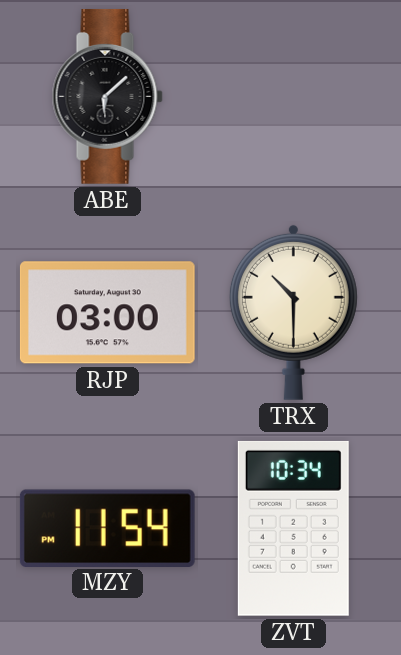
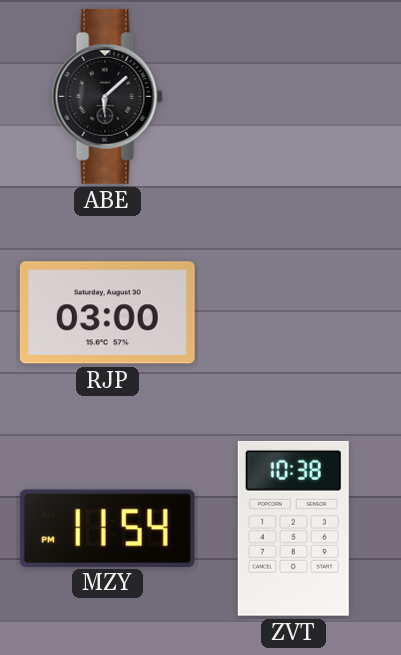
TRX: 10:30 -> none
ZVT: 10:34 -> 10:38
